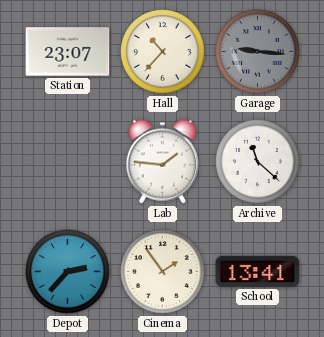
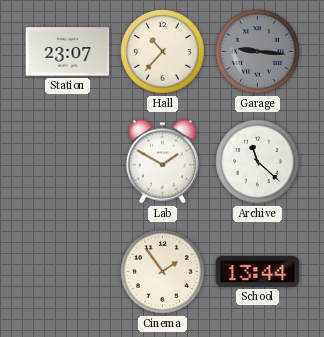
Lab: 1:46 -> 1:50
Depot: 2:37 -> none
School: 13:41 -> 13:44
